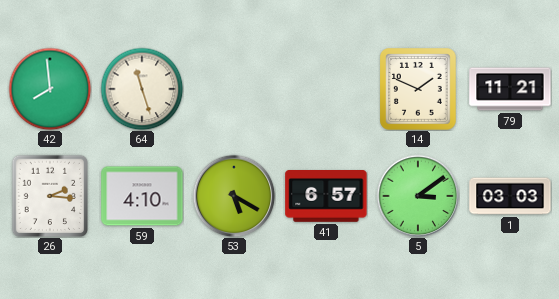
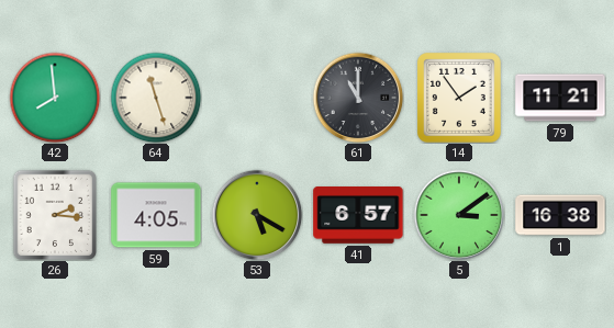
61: none -> 11:00
14: 1:49 -> 1:54
59: 4:10 -> 4:05
1: 03:03 -> 16:38
